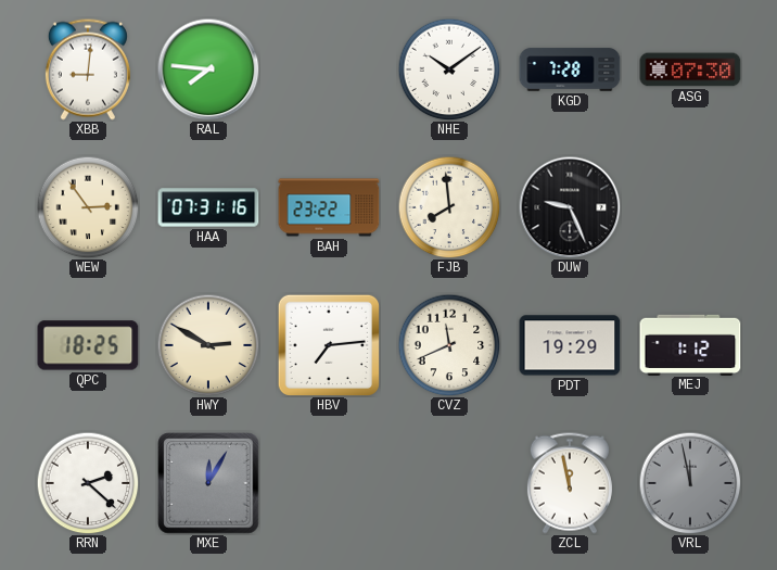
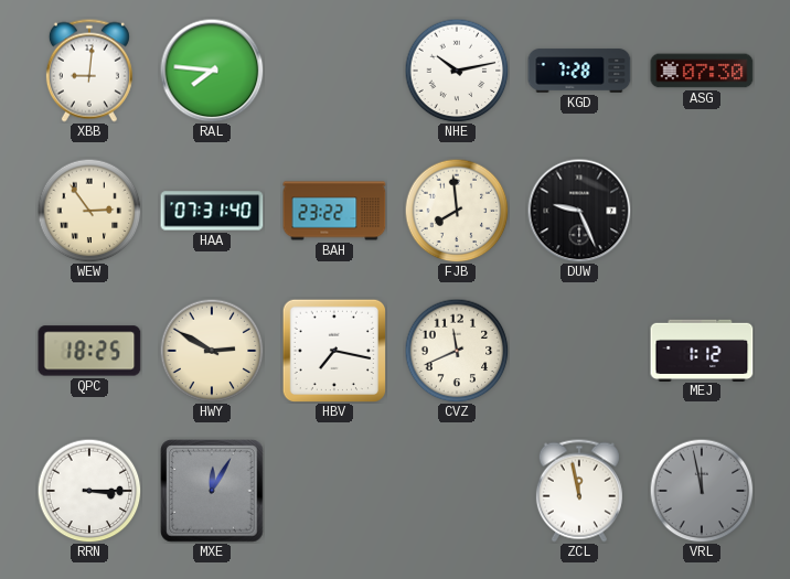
NHE: 10:09 -> 10:13
HAA: 07:31:16 -> 07:31:40
HBV: 7:14 -> 7:17
PDT: 19:29 -> none
RRN: 2:22 -> 3:15
